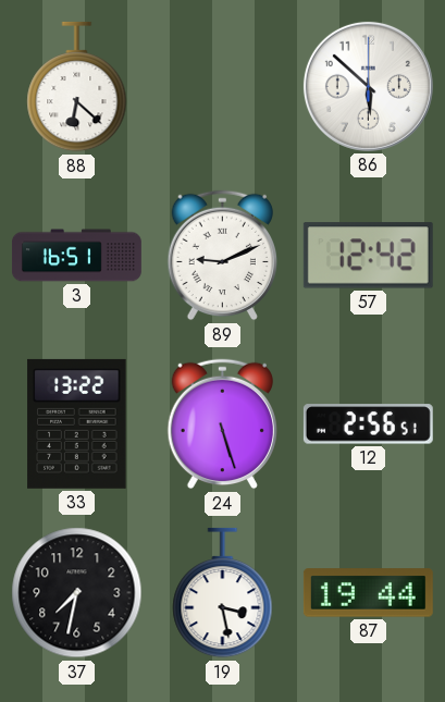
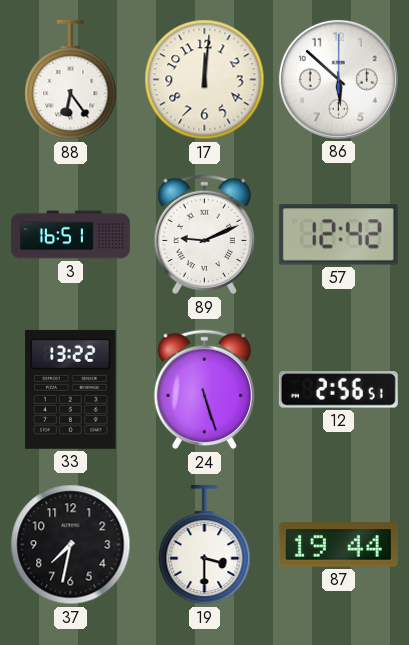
88: 6:22 -> 6:24
17: none -> 12:01
19: 3:28 -> 3:30
